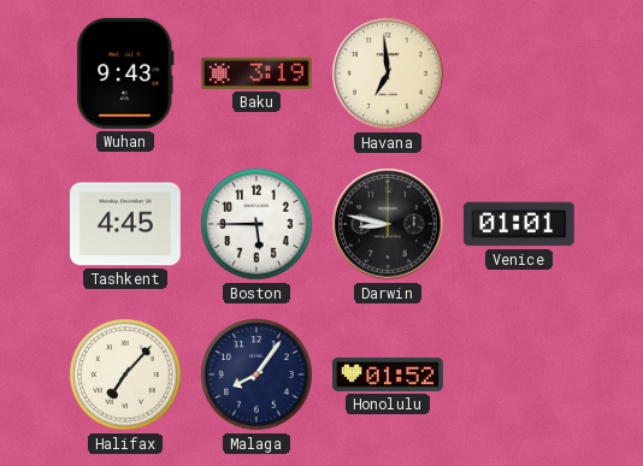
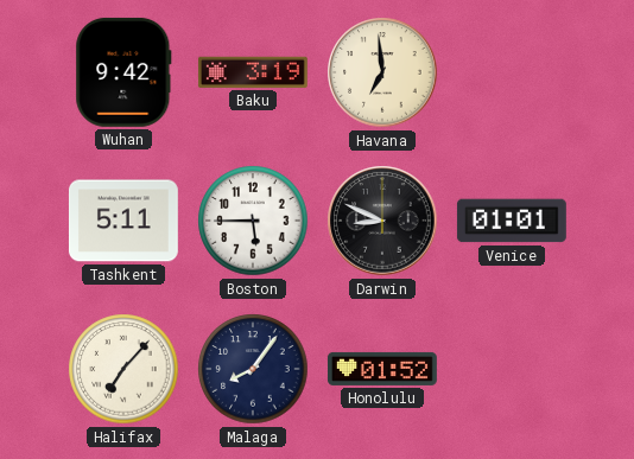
Wuhan: 9:43 -> 9:42
Tashkent: 4:45 -> 5:11
Darwin: 8:47 -> 8:49
